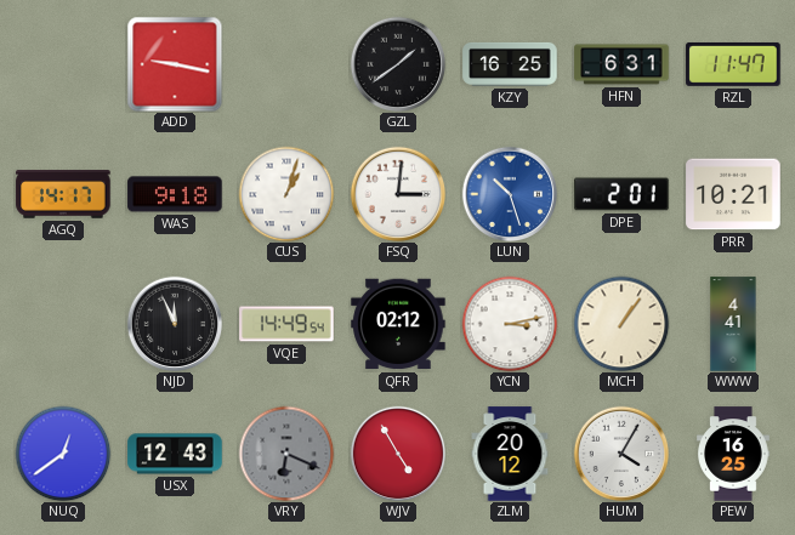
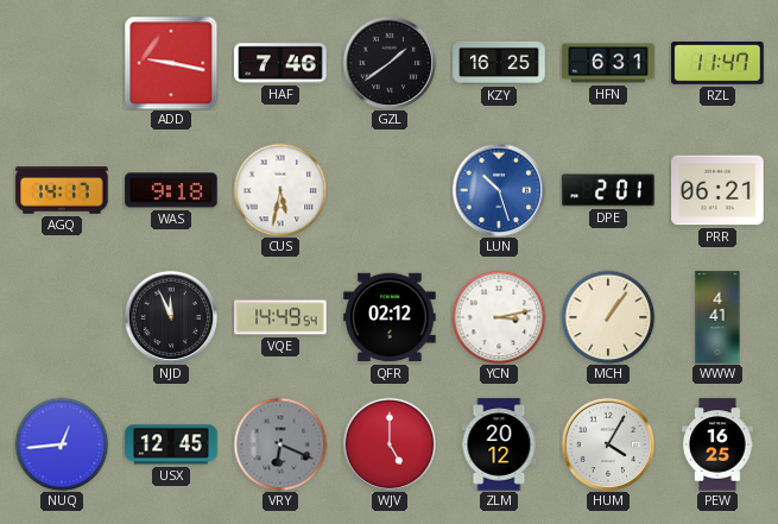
HAF: none -> 7:46
CUS: 1:03 -> 5:32
FSQ: 3:01 -> none
PRR: 10:21 -> 06:21
NUQ: 12:39 -> 12:44
USX: 12:43 -> 12:45
WJV: 4:55 -> 5:00
